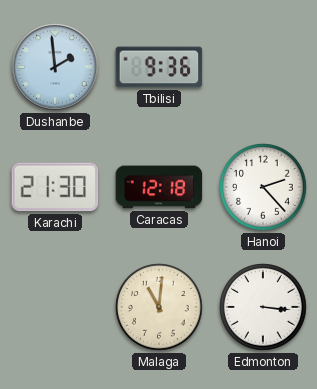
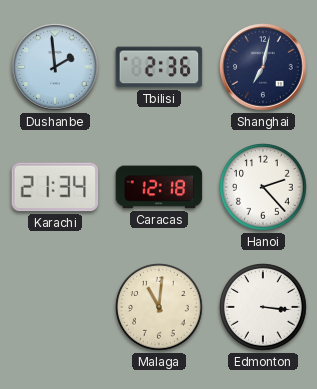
Tbilisi: 9:36 -> 2:36
Shanghai: none -> 7:02
Karachi: 21:30 -> 21:34
